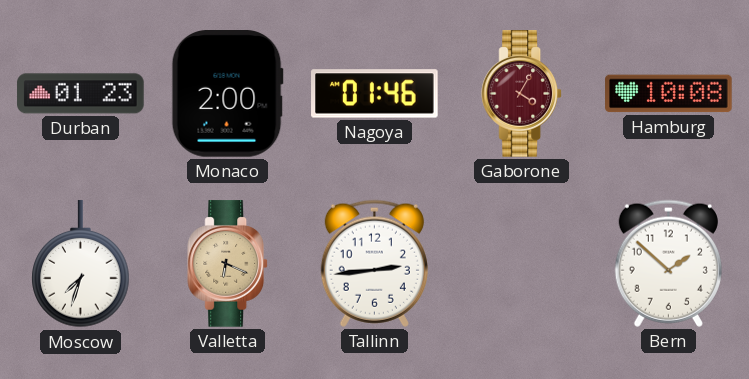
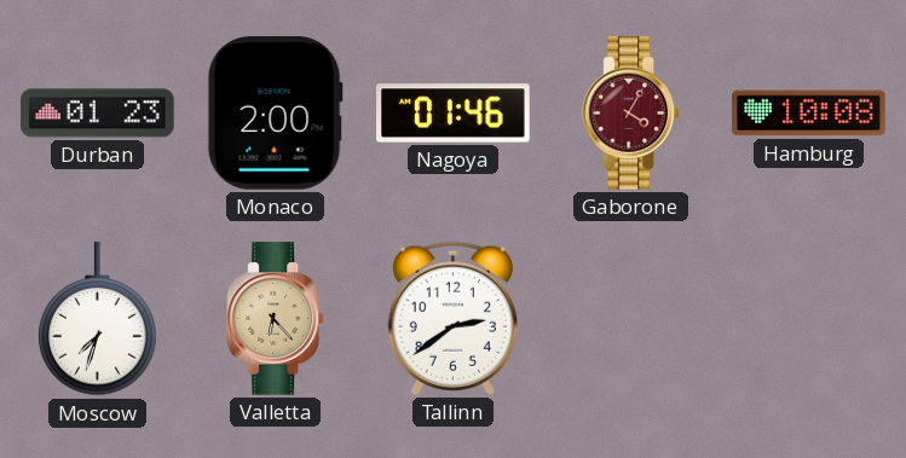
Valletta: 6:19 -> 6:23
Tallinn: 2:44 -> 2:39
Bern: 1:52 -> none
